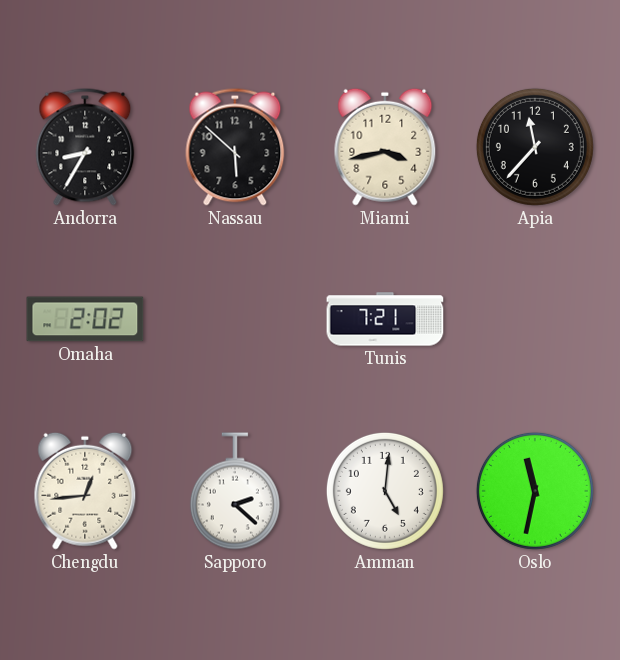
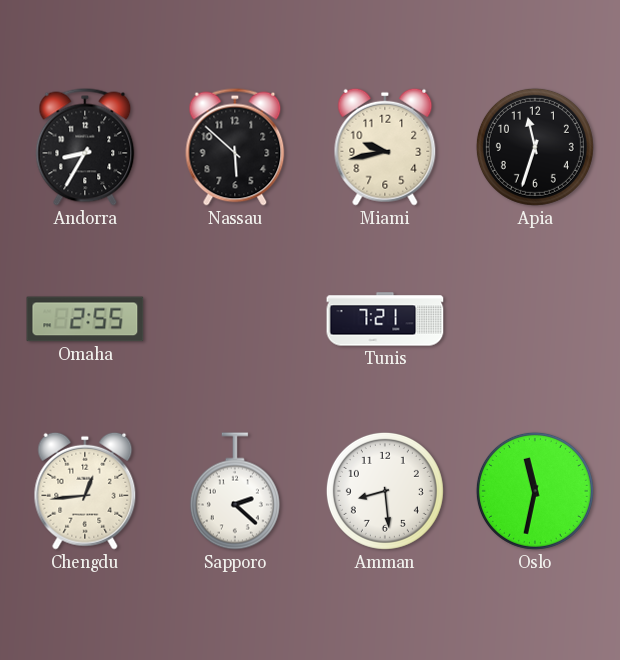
Miami: 3:43 -> 9:43
Apia: 11:37 -> 11:33
Omaha: 2:02 -> 2:55
Amman: 5:01 -> 8:29
